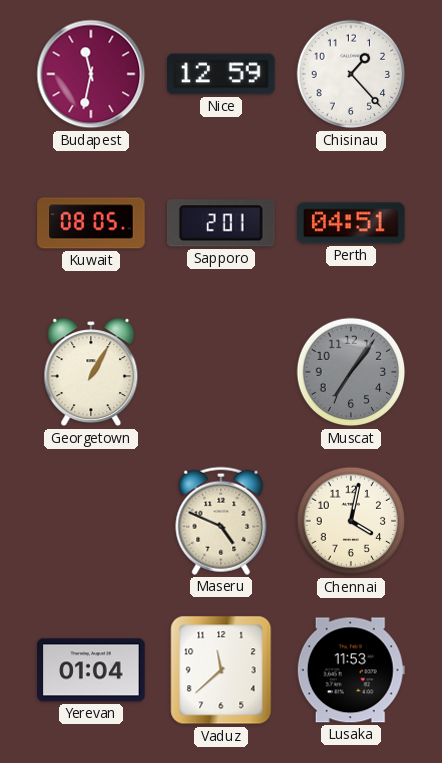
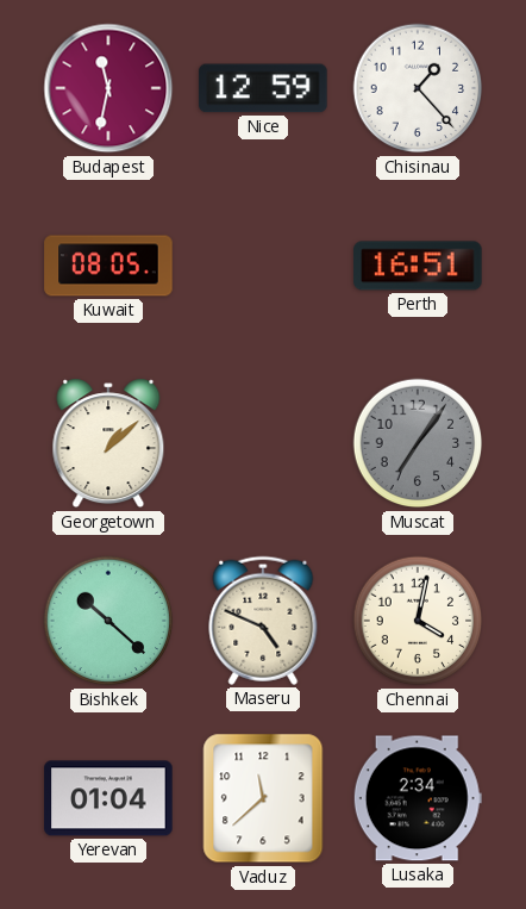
Sapporo: 2:01 -> none
Perth: 04:51 -> 16:51
Georgetown: 1:05 -> 1:08
Bishkek: none -> 10:22
Lusaka: 11:53 -> 2:34
